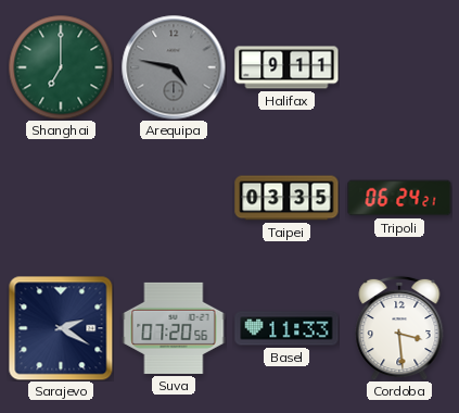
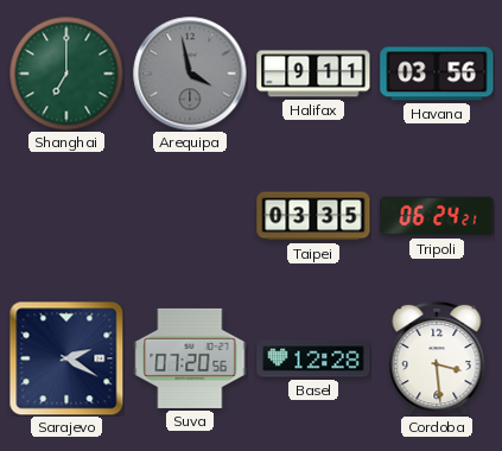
Arequipa: 4:47 -> 3:58
Havana: none -> 03:56
Basel: 11:33 -> 12:28
